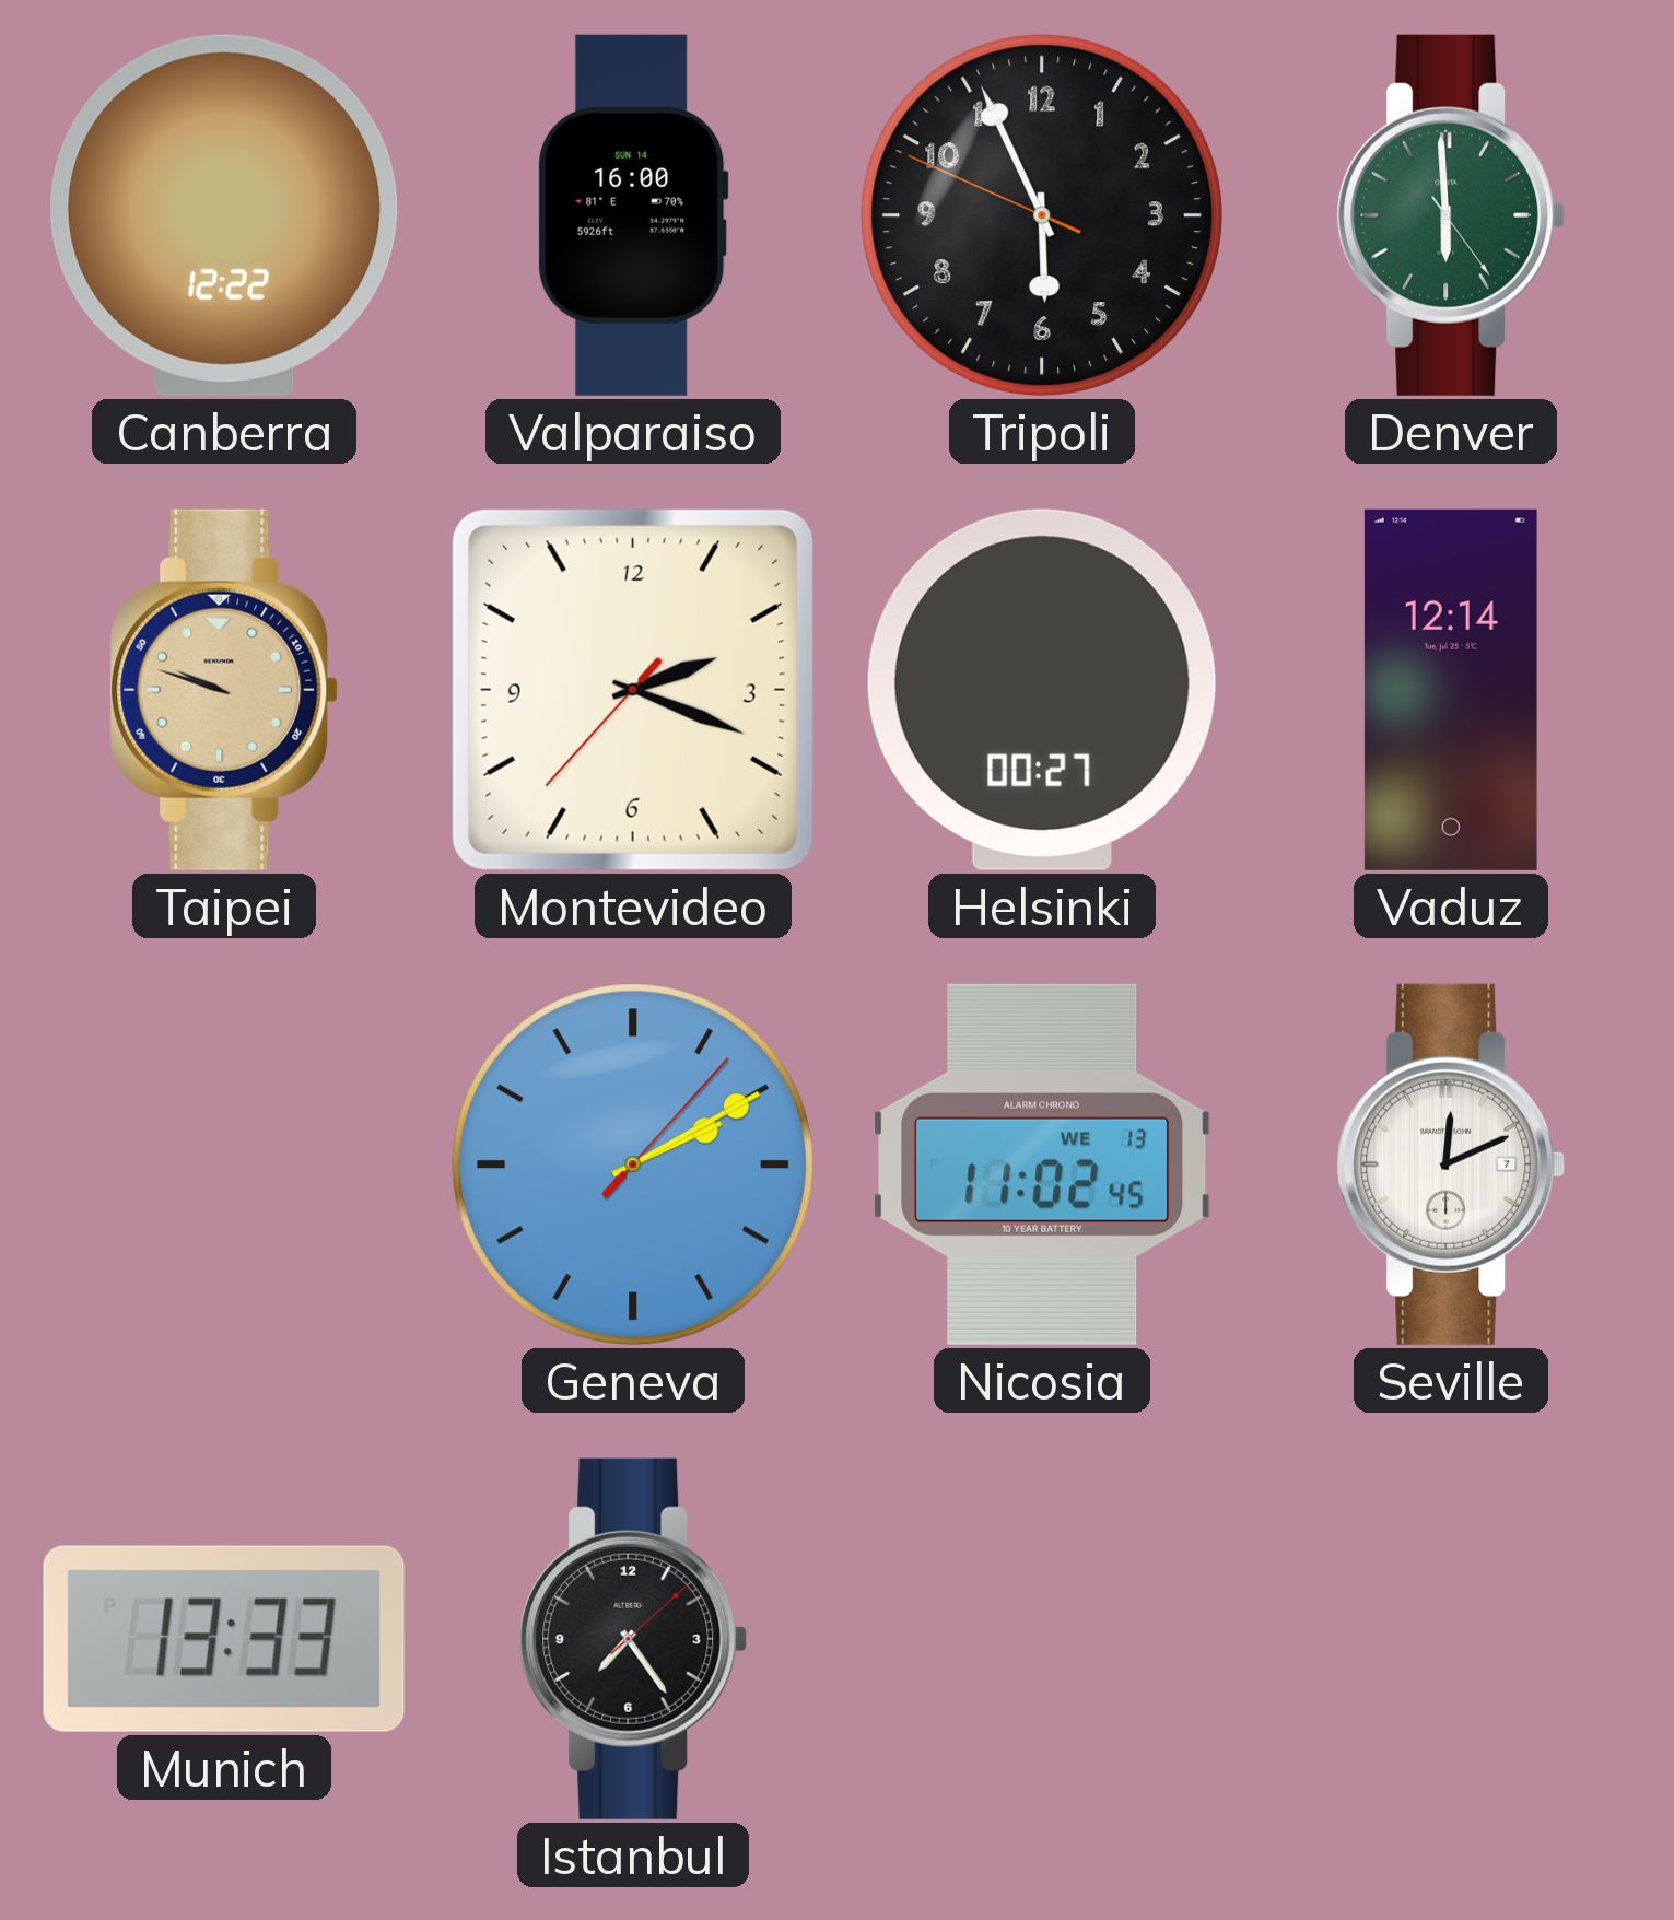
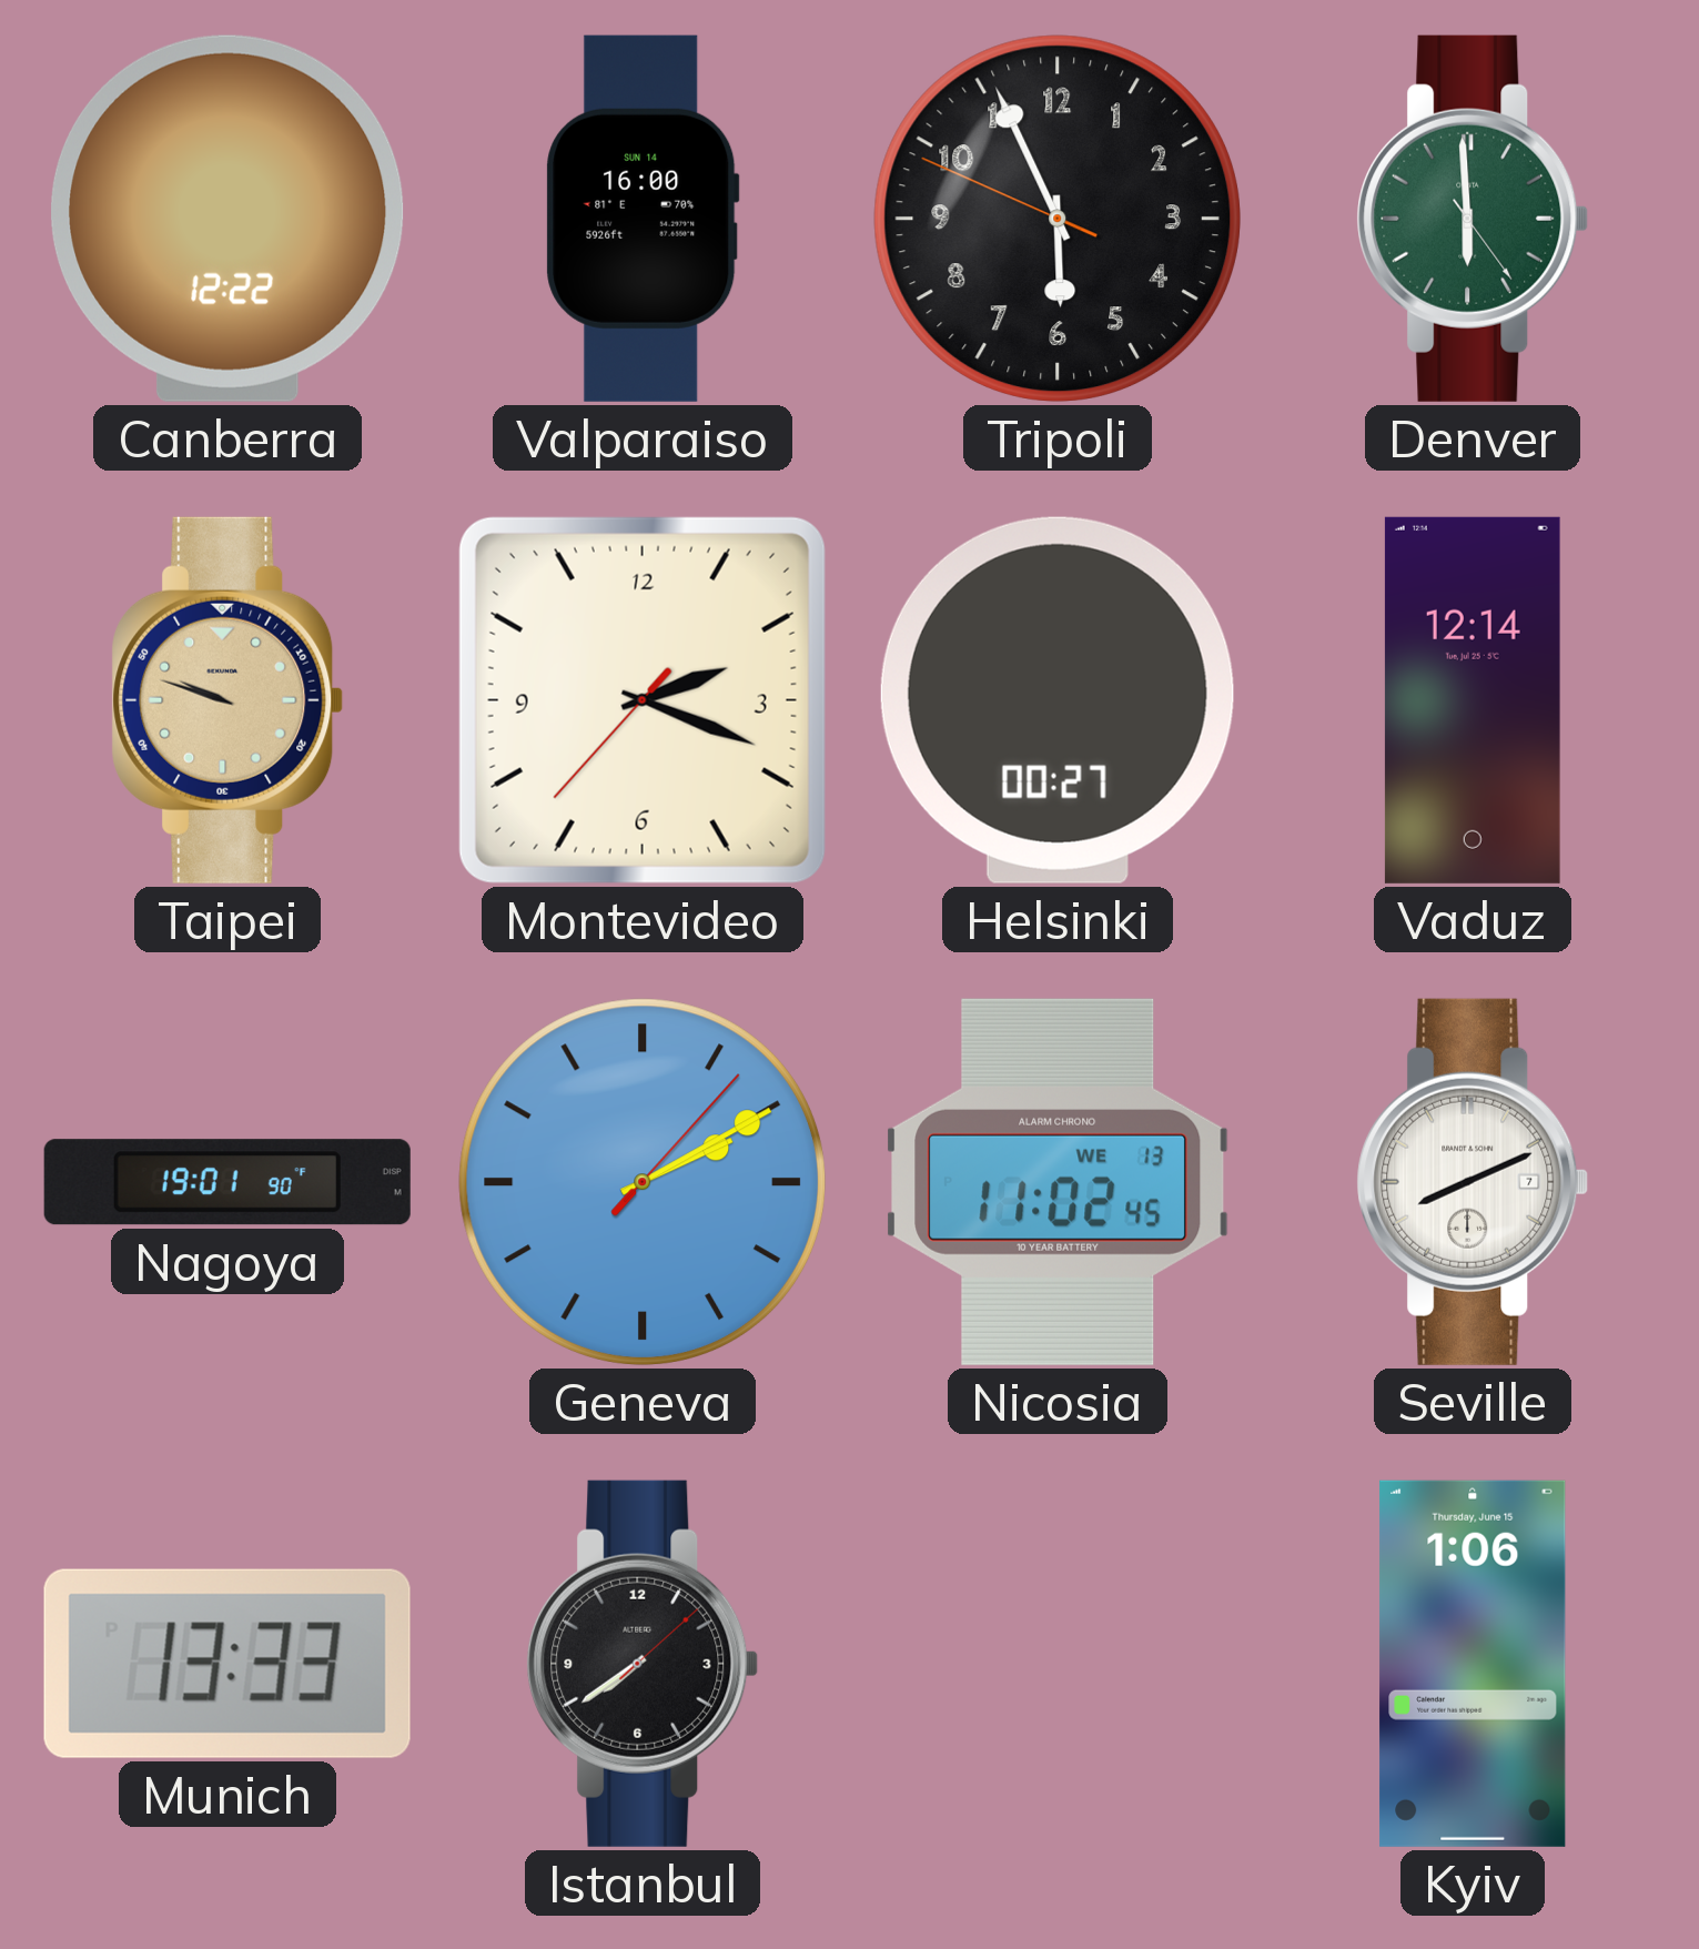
Nagoya: none -> 19:01
Seville: 12:11 -> 8:11
Istanbul: 7:24 -> 7:39
Kyiv: none -> 1:06
